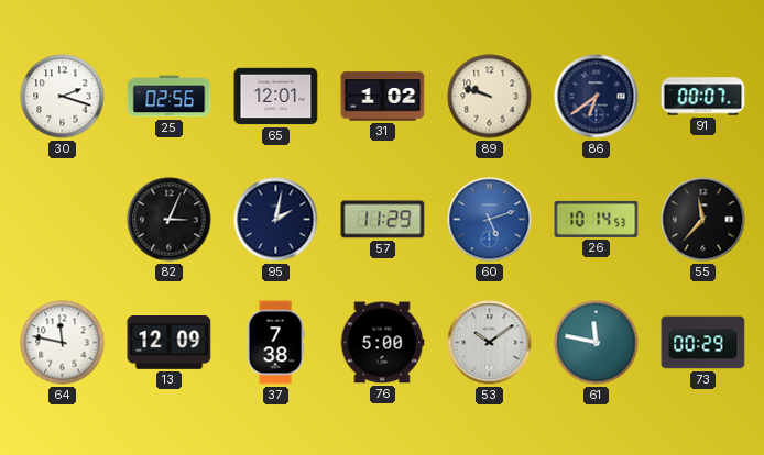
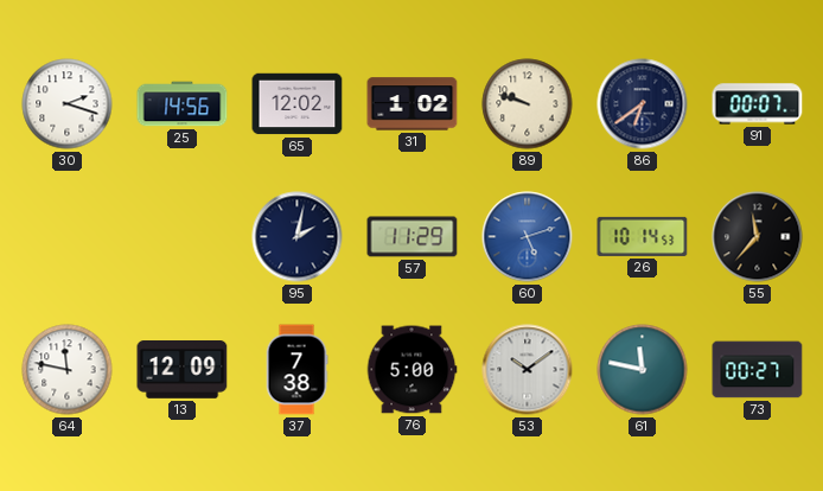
25: 02:56 -> 14:56
65: 12:01 -> 12:02
82: 3:04 -> none
73: 00:29 -> 00:27
